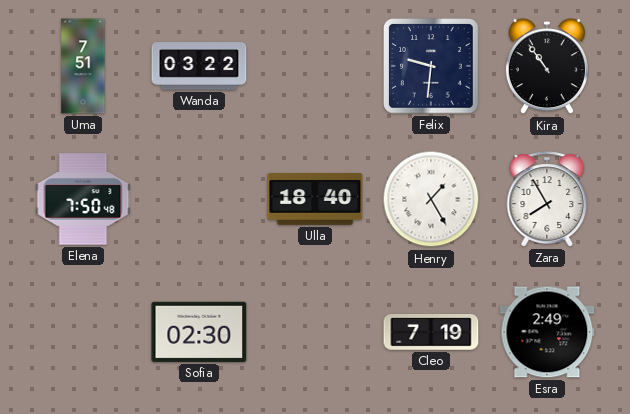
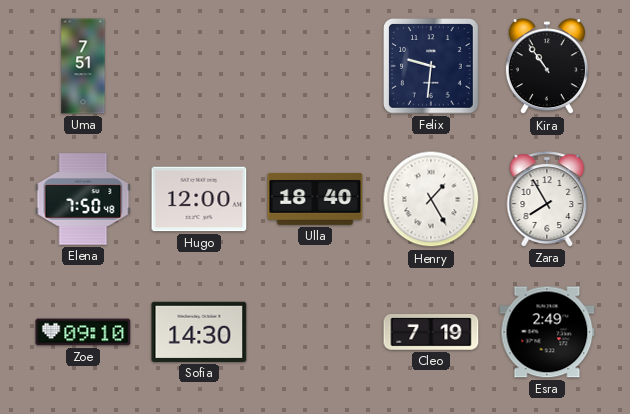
Wanda: 03:22 -> none
Hugo: none -> 12:00
Zoe: none -> 09:10
Sofia: 02:30 -> 14:30
